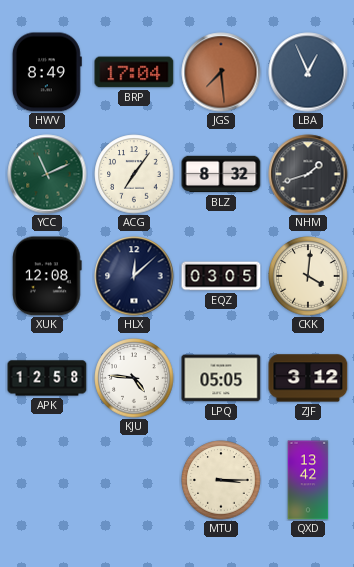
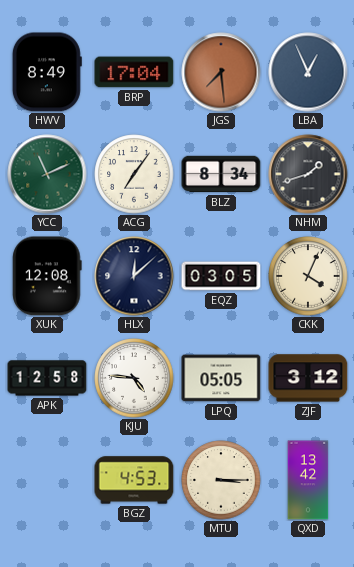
BLZ: 8:32 -> 8:34
CKK: 4:01 -> 4:04
BGZ: none -> 4:53
